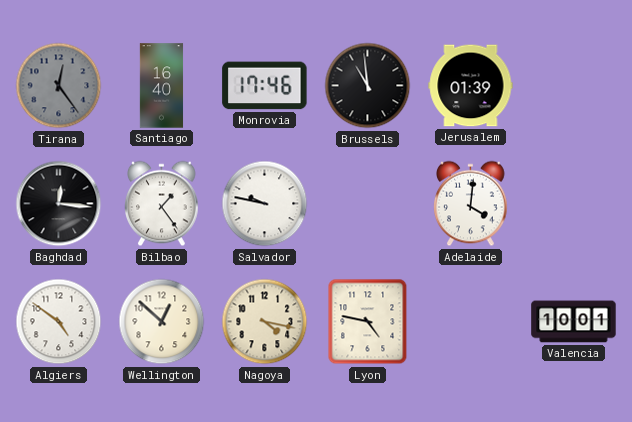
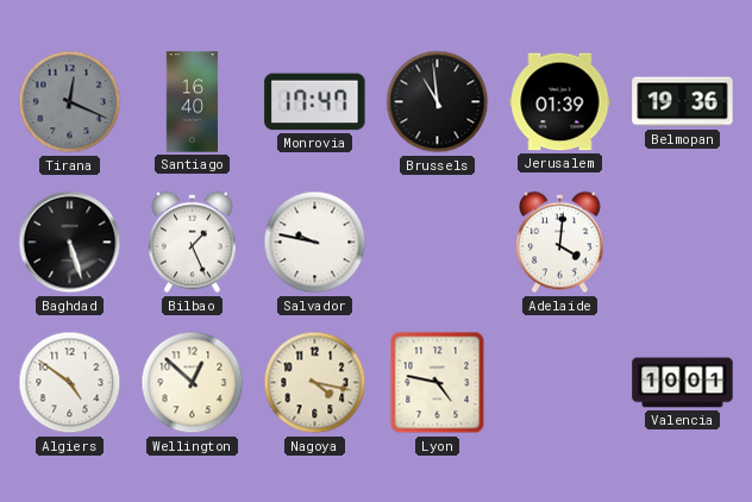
Tirana: 12:24 -> 12:19
Monrovia: 17:46 -> 17:47
Belmopan: none -> 19:36
Baghdad: 12:16 -> 5:27
Bilbao: 1:24 -> 1:26
